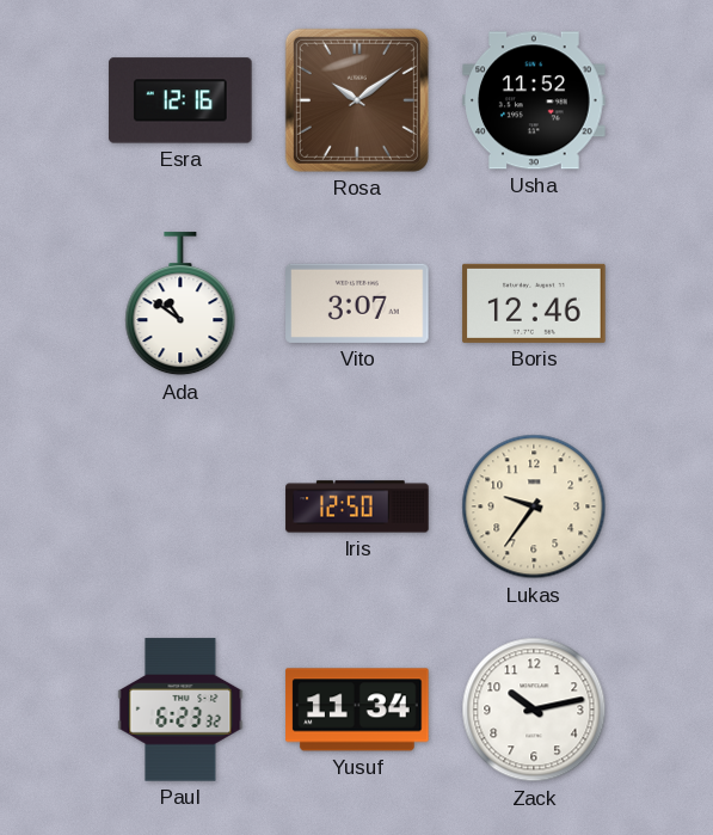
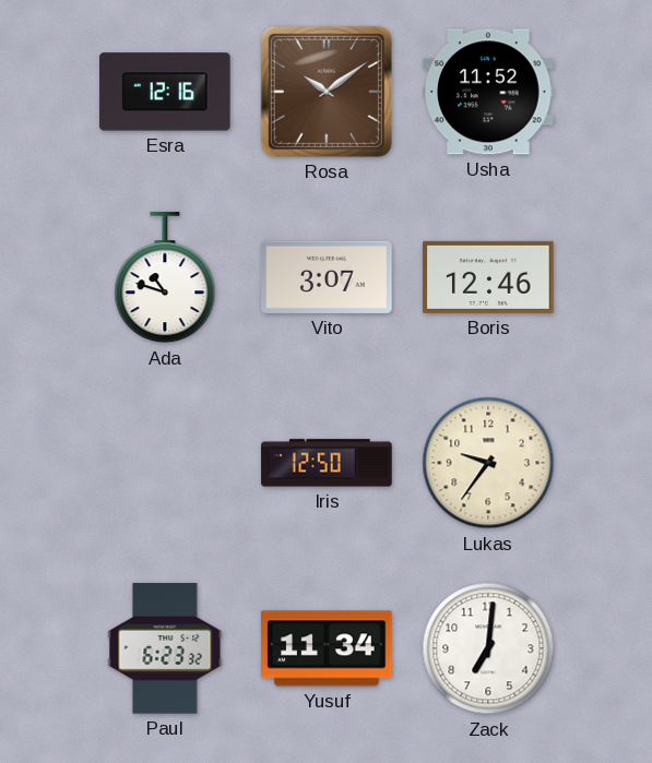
Ada: 10:51 -> 10:48
Zack: 10:13 -> 7:01
